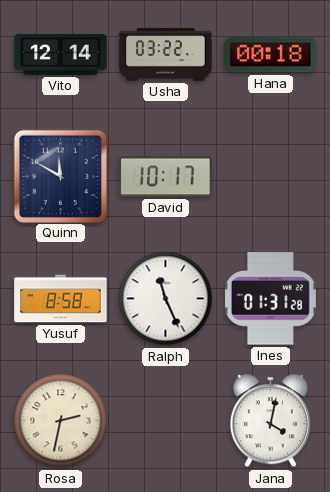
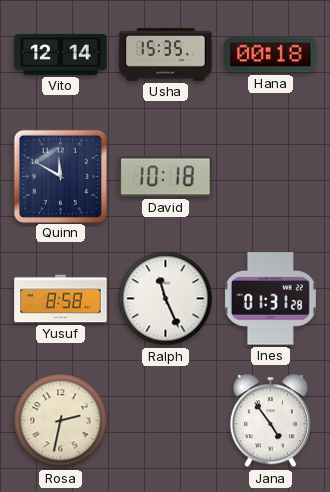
Usha: 03:22 -> 15:35
David: 10:17 -> 10:18
Jana: 4:02 -> 4:54
